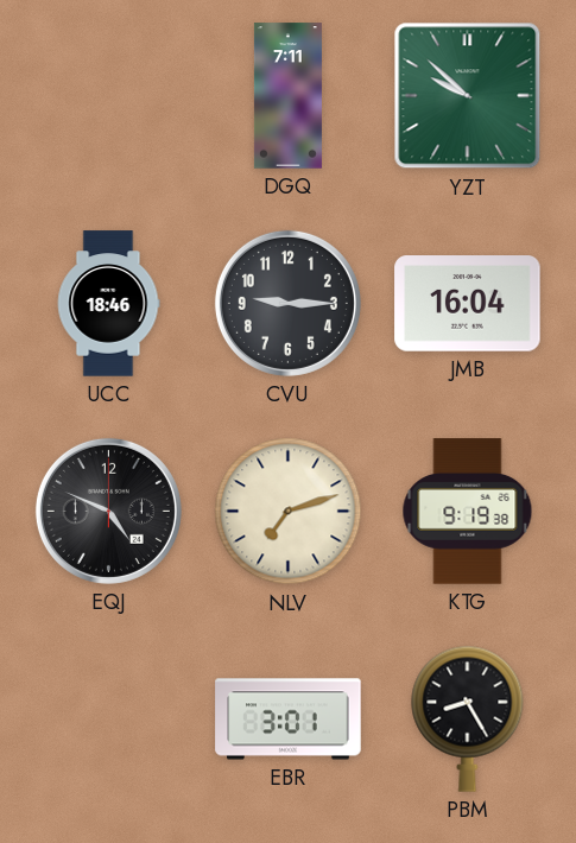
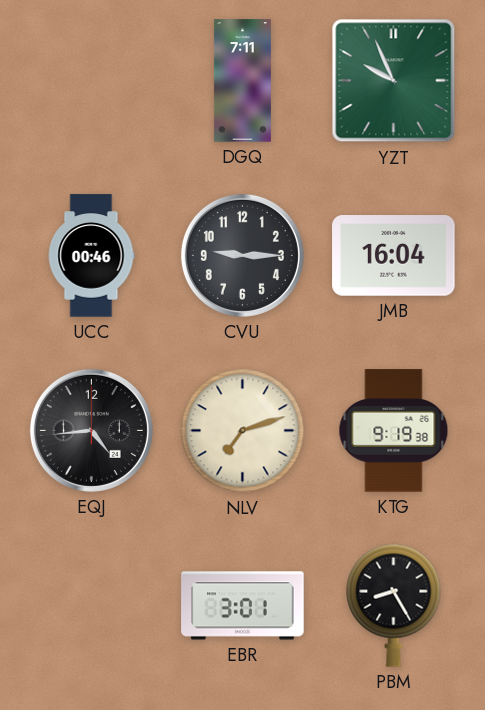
YZT: 9:52 -> 9:56
UCC: 18:46 -> 00:46
EQJ: 4:49 -> 4:44
